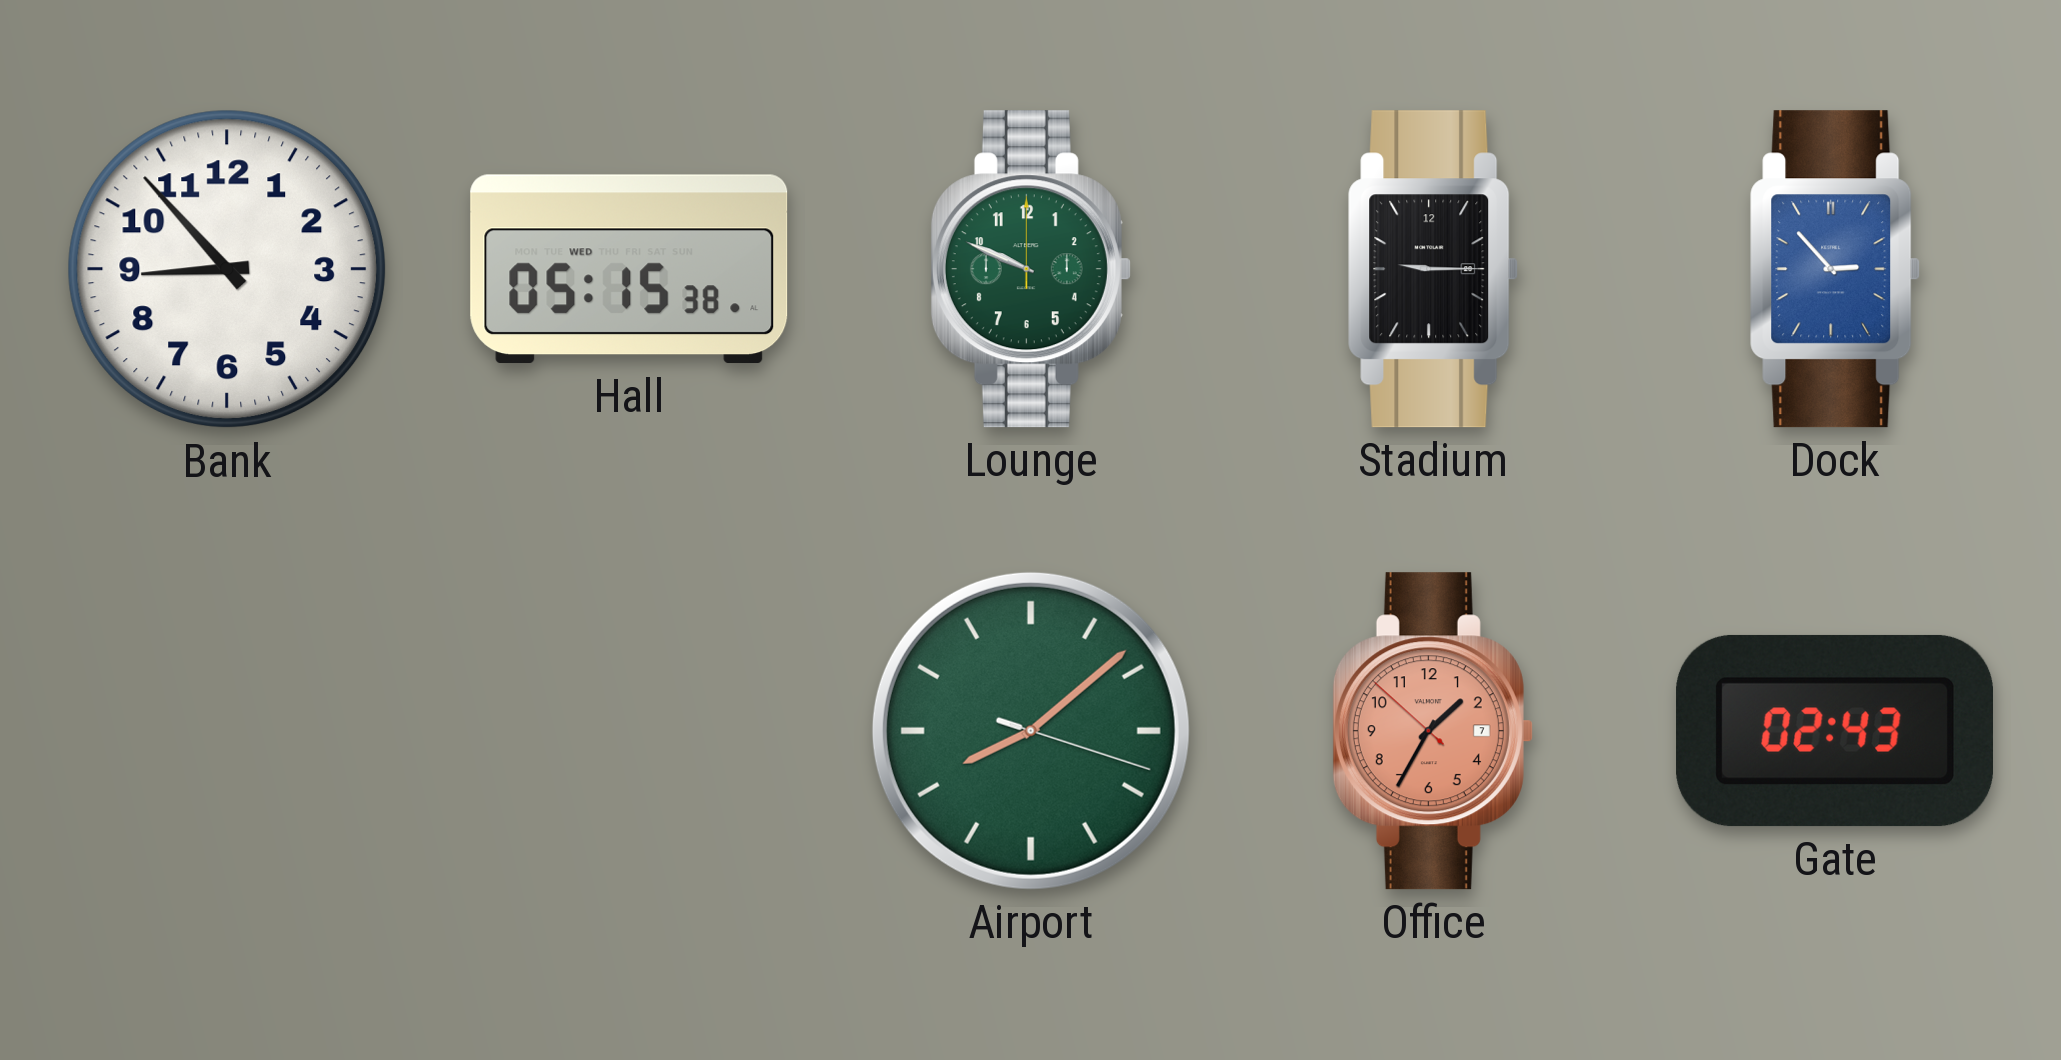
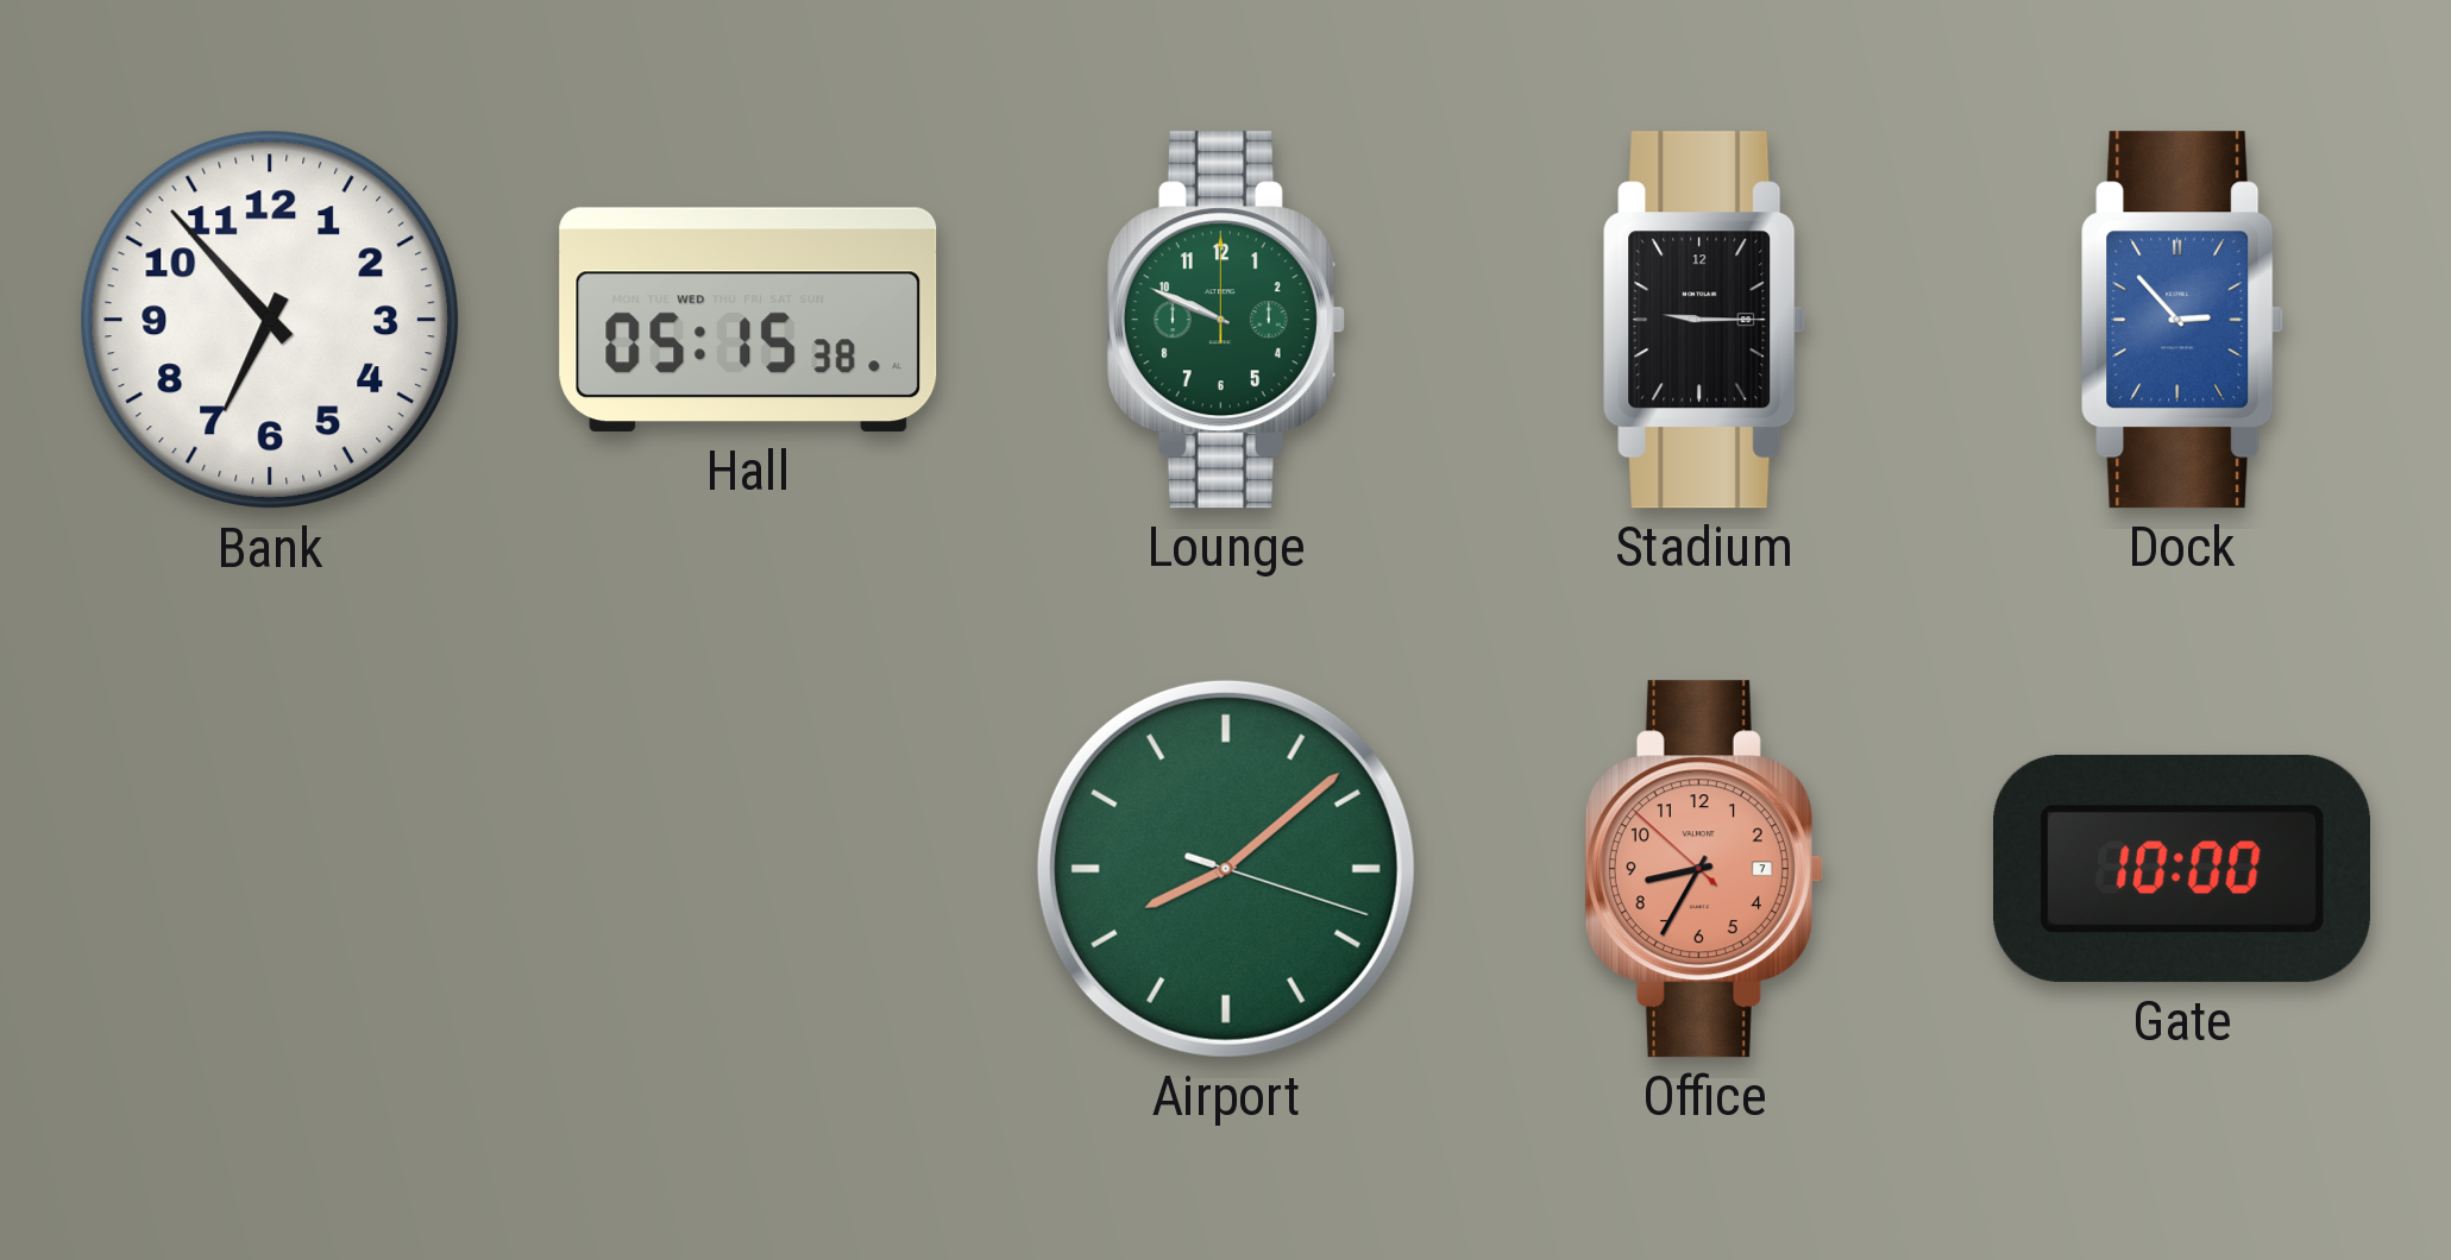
Bank: 8:53 -> 6:53
Office: 1:34 -> 8:34
Gate: 02:43 -> 10:00
